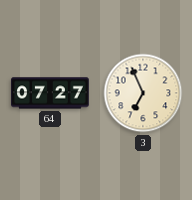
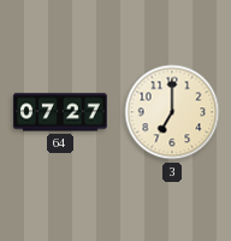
3: 6:56 -> 7:00
